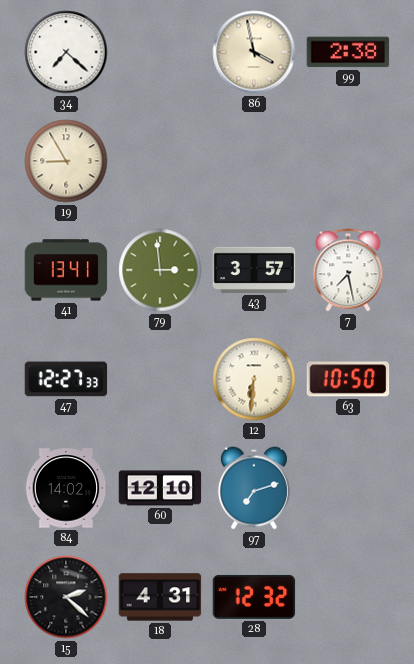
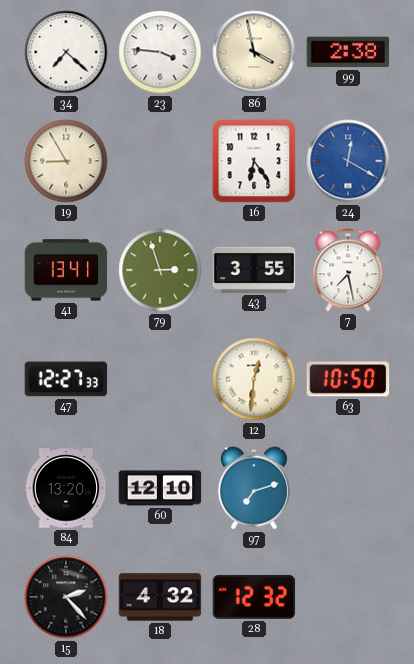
23: none -> 3:46
16: none -> 6:24
24: none -> 12:20
79: 2:59 -> 2:57
43: 3:57 -> 3:55
12: 6:31 -> 12:31
84: 14:02 -> 13:20
15: 2:22 -> 2:23
18: 4:31 -> 4:32
